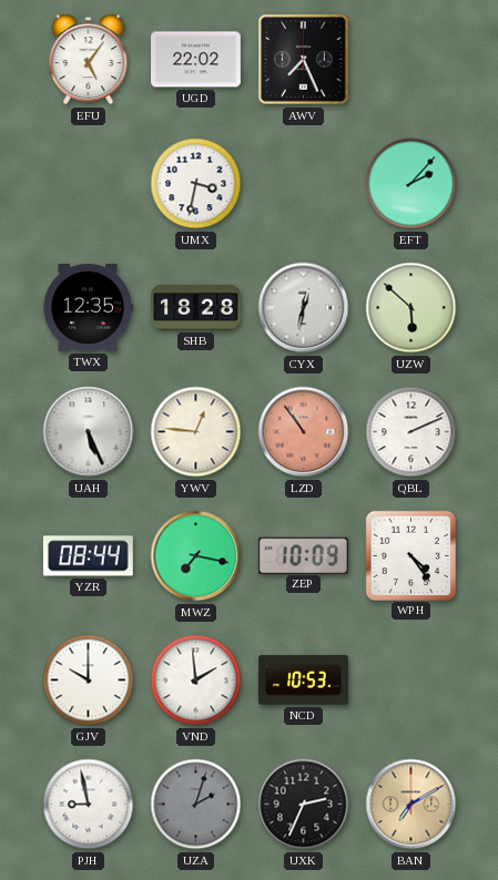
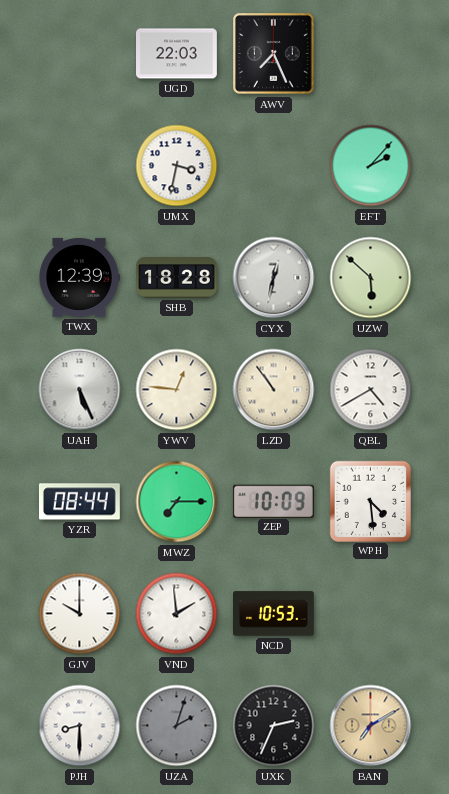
EFU: 5:06 -> none
UGD: 22:02 -> 22:03
TWX: 12:35 -> 12:39
LZD dial: salmon -> cream
QBL: 2:11 -> 4:40
MWZ: 7:17 -> 7:15
WPH: 4:24 -> 4:29
PJH: 8:58 -> 8:30
